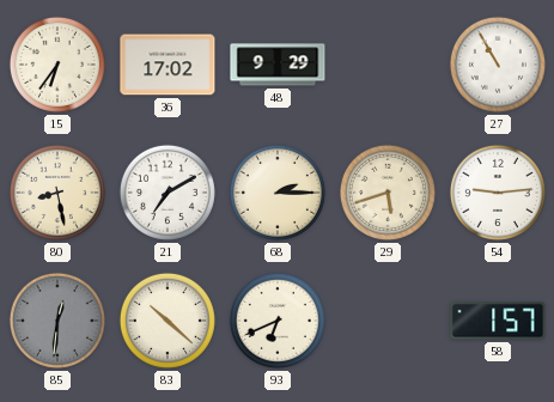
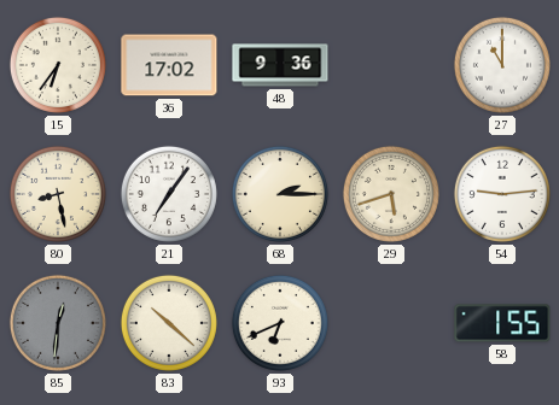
48: 9:29 -> 9:36
27: 10:55 -> 11:00
21: 7:10 -> 7:06
58: 1:57 -> 1:55
